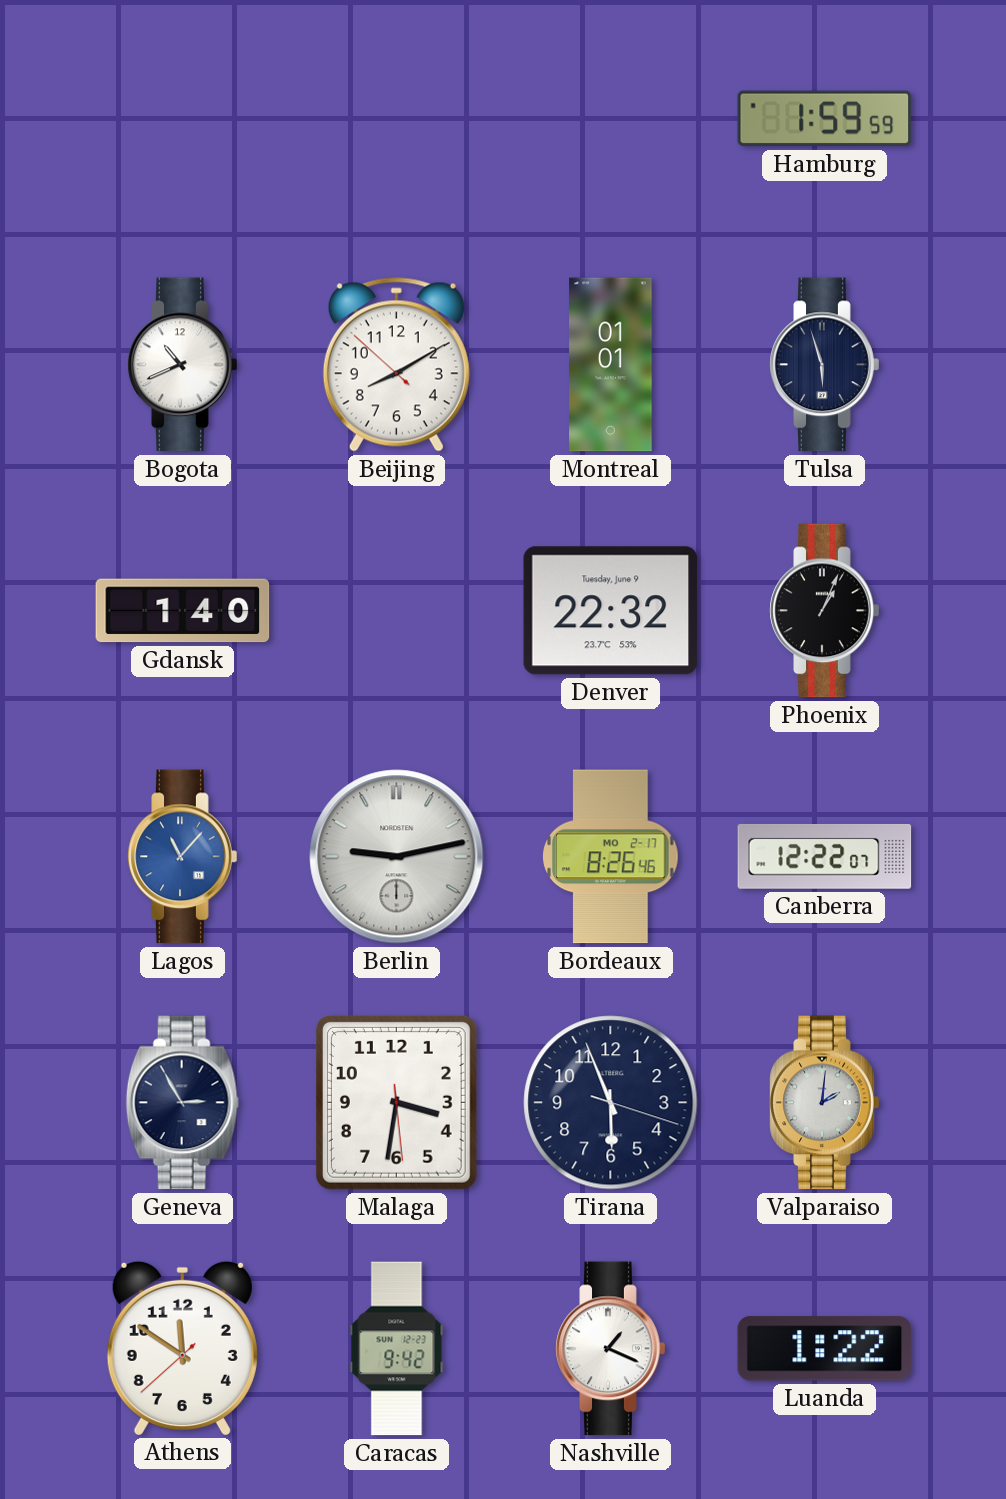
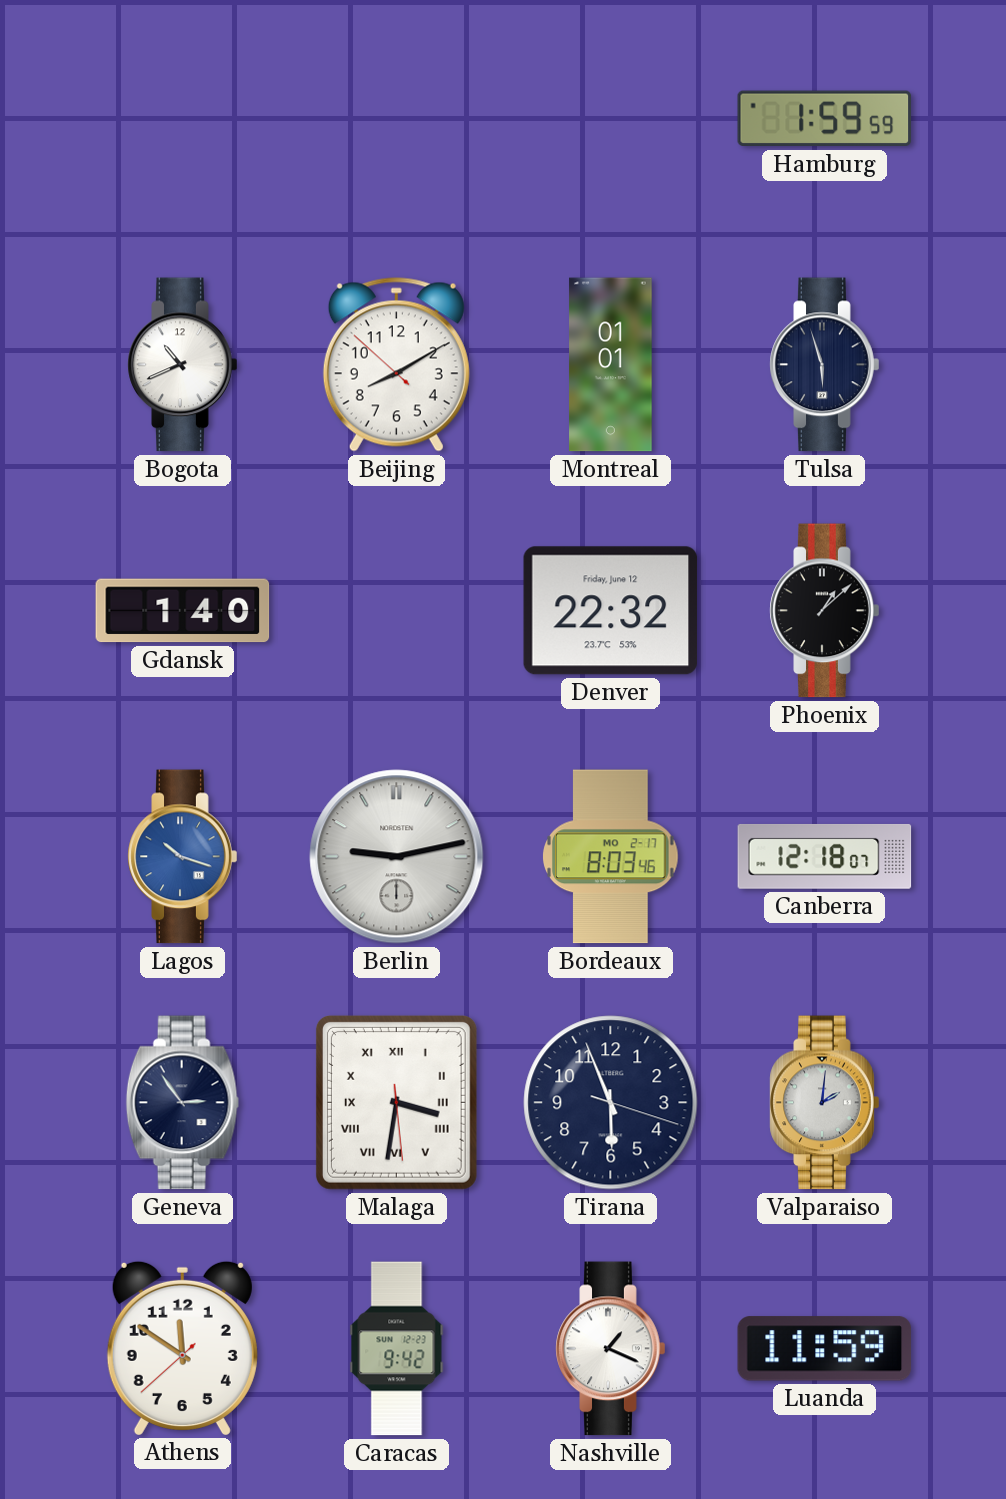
Denver date: Tuesday, June 9 -> Friday, June 12
Phoenix: 1:04 -> 1:08
Lagos: 11:07 -> 10:18
Bordeaux: 8:26 -> 8:03
Canberra: 12:22 -> 12:18
Geneva: 2:55 -> 2:54
Malaga numerals: Arabic -> Roman
Luanda: 1:22 -> 11:59
